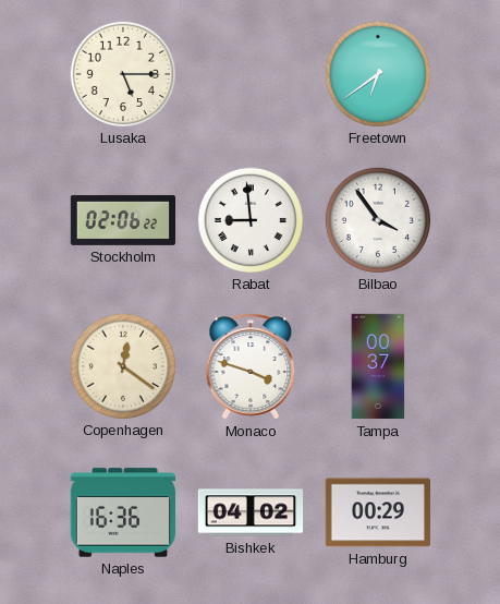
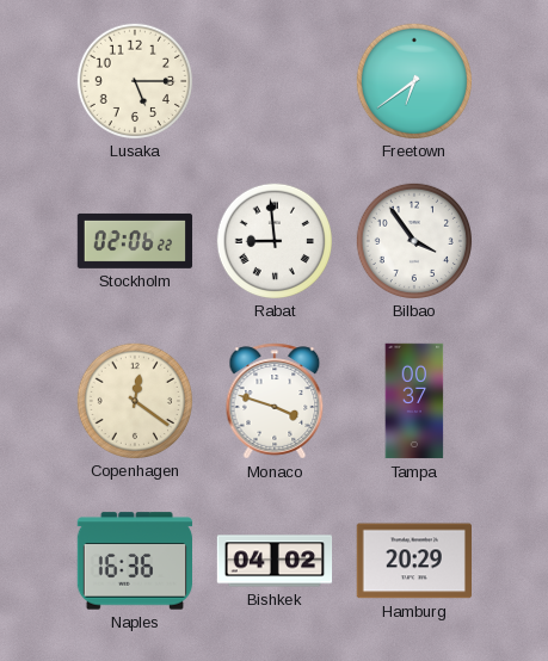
Hamburg: 00:29 -> 20:29
